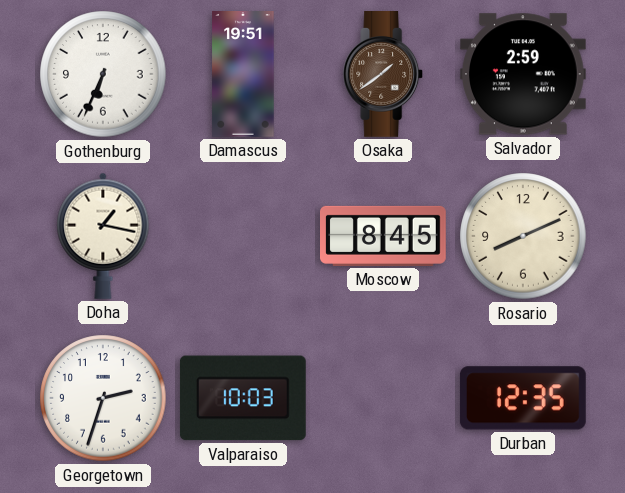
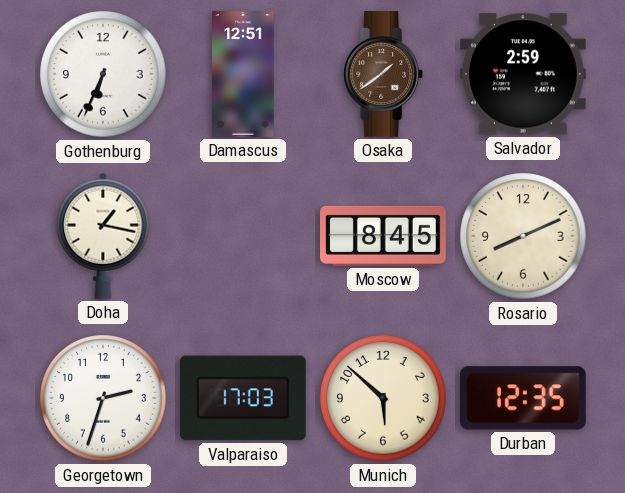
Damascus: 19:51 -> 12:51
Valparaiso: 10:03 -> 17:03
Munich: none -> 5:52
